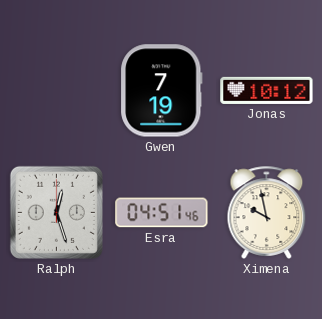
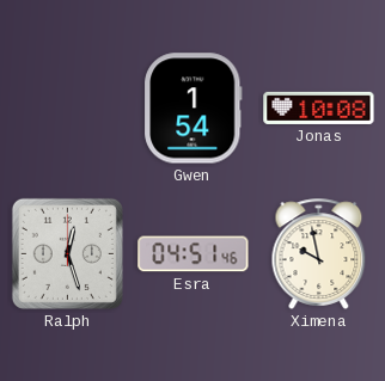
Gwen: 7:19 -> 1:54
Jonas: 10:12 -> 10:08
